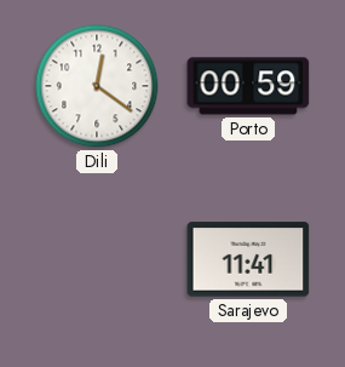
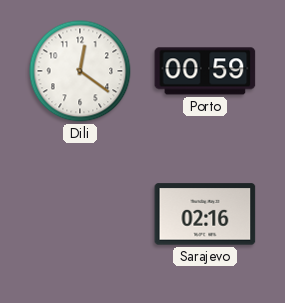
Sarajevo: 11:41 -> 02:16
